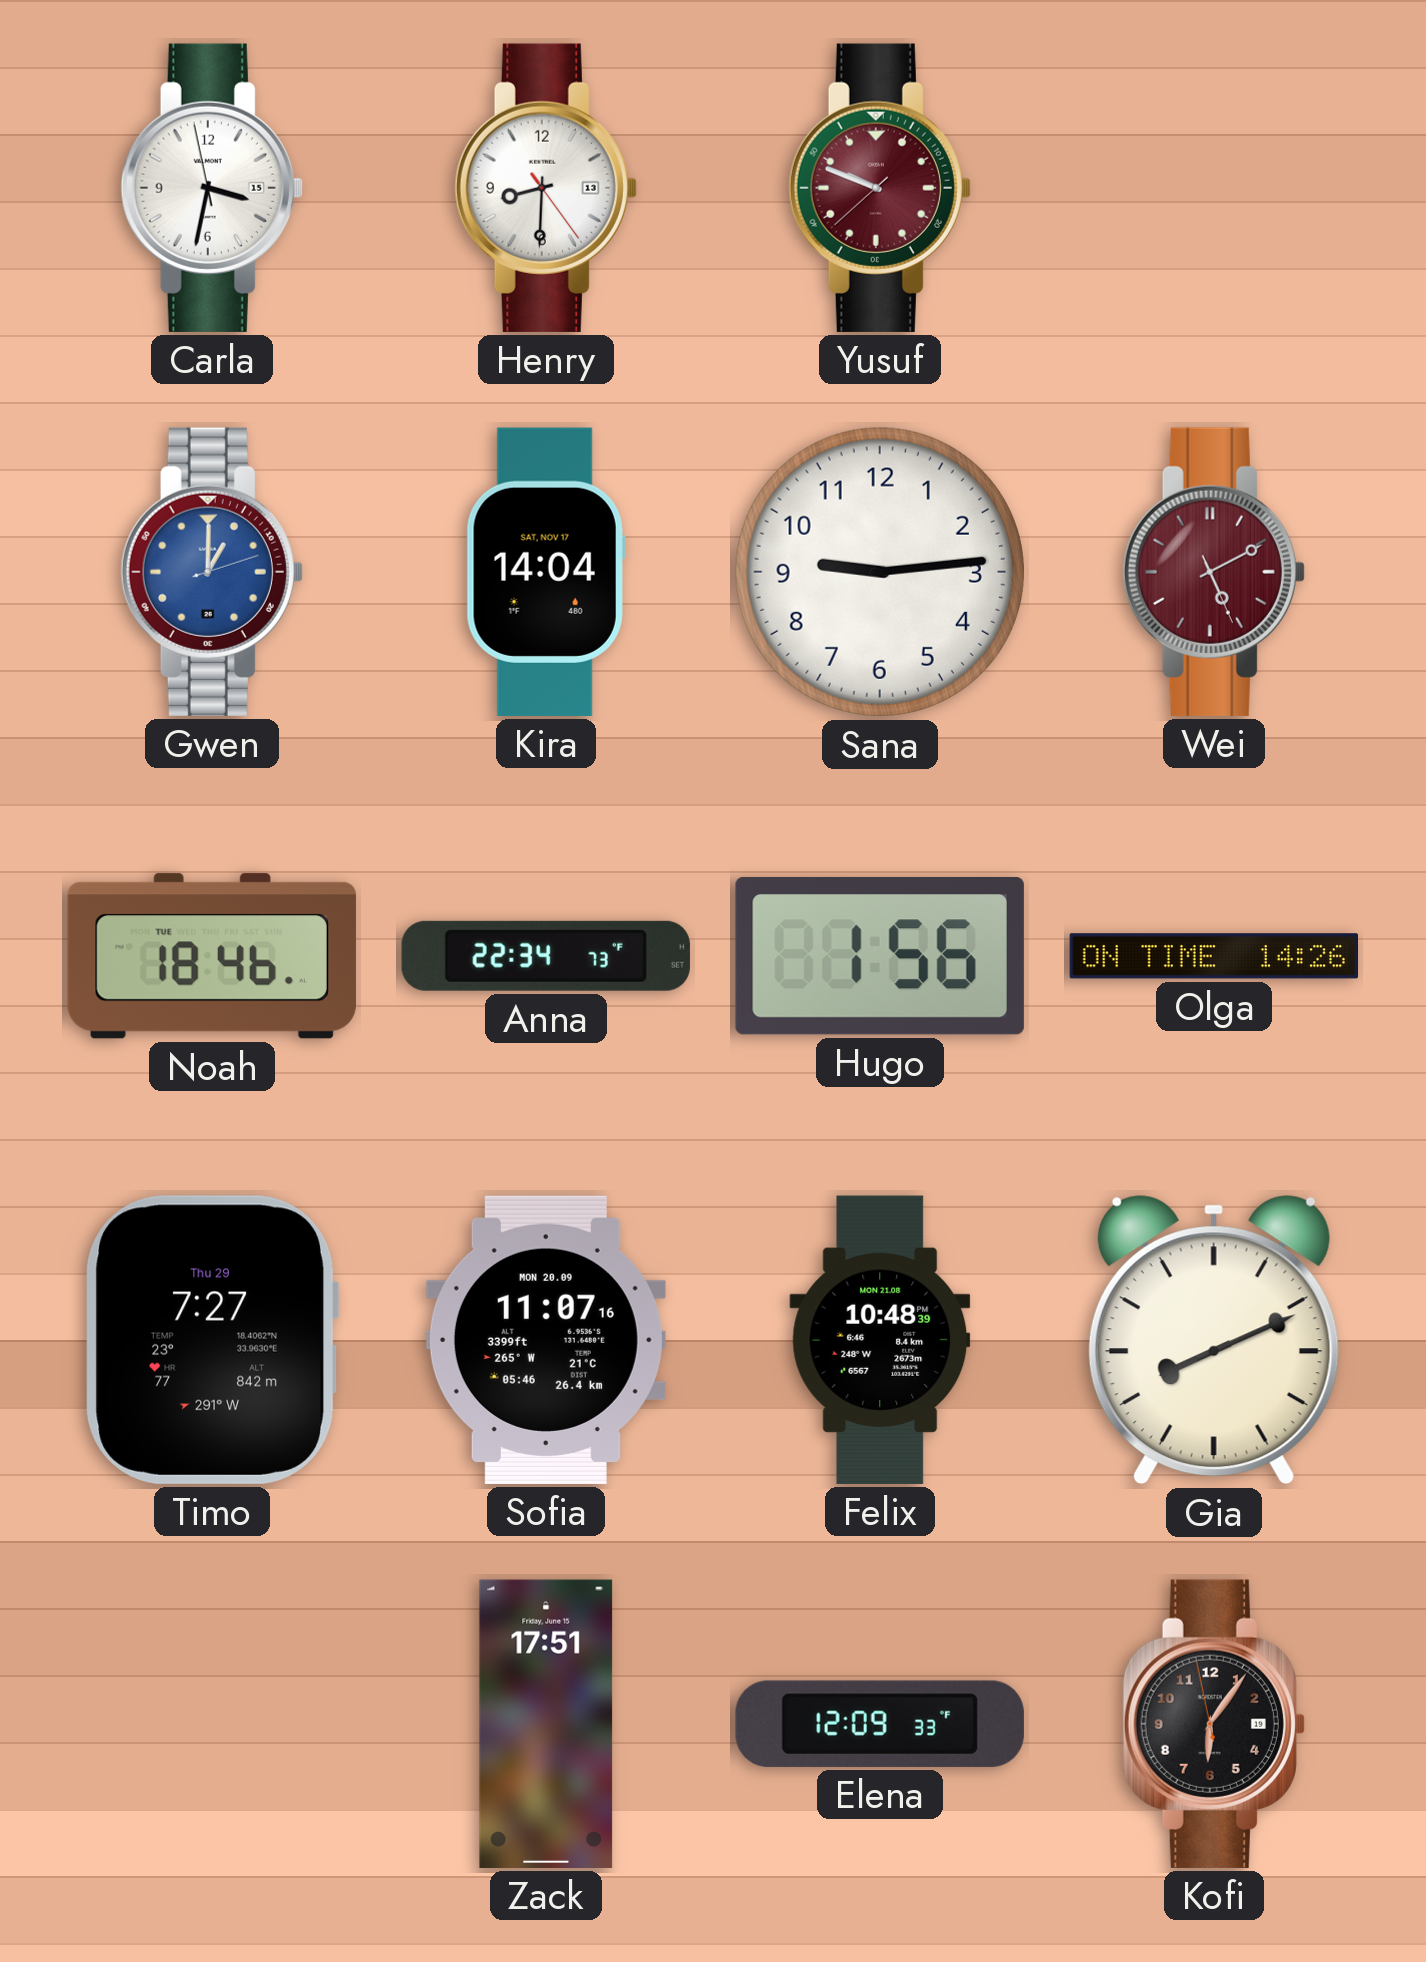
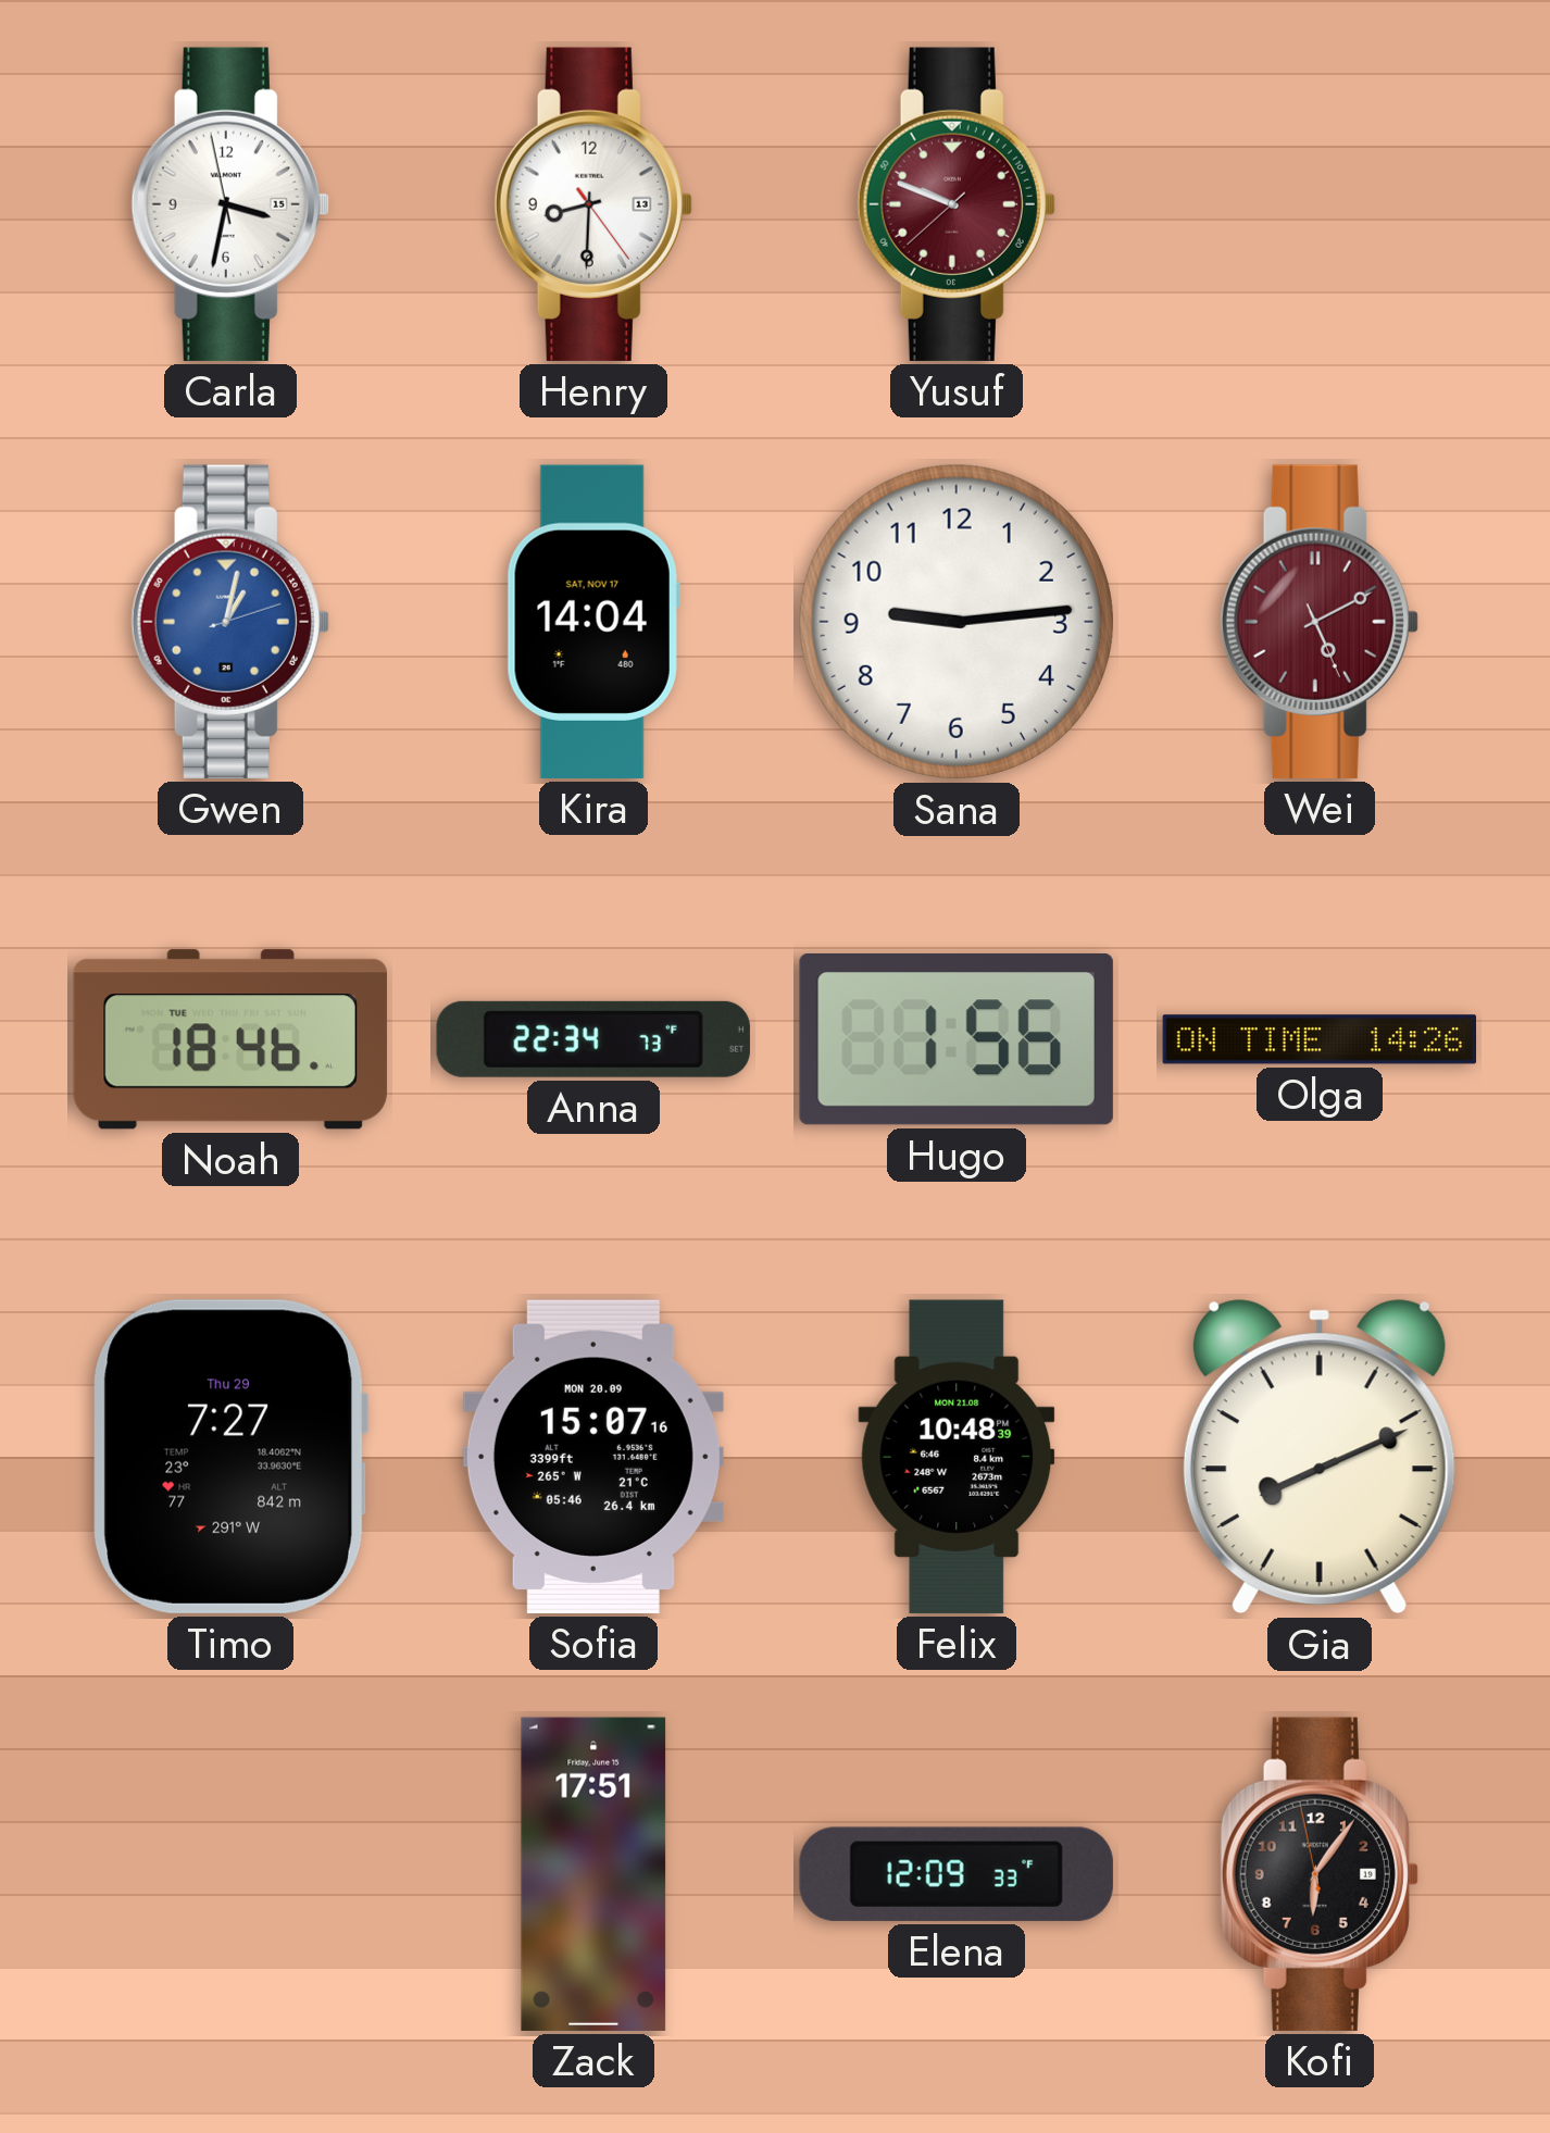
Gwen: 1:00 -> 1:02
Sofia: 11:07 -> 15:07
